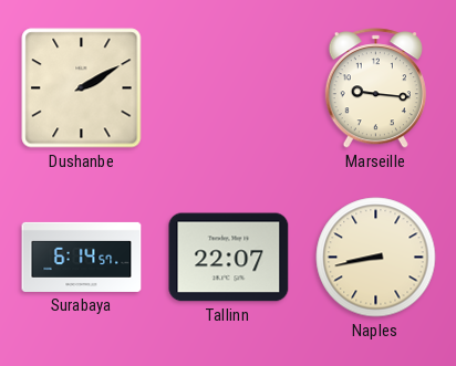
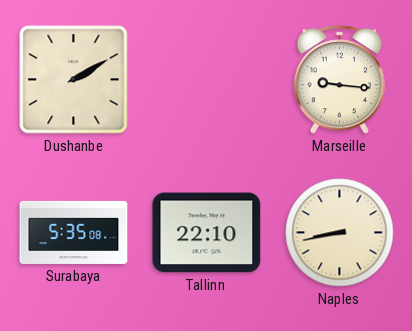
Surabaya: 6:14 -> 5:35
Tallinn: 22:07 -> 22:10
